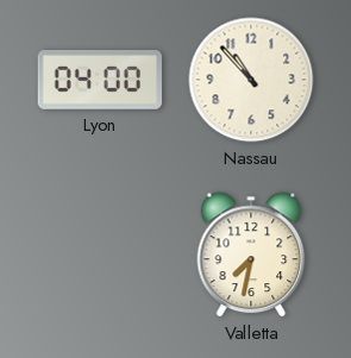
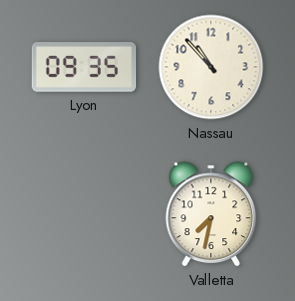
Lyon: 04:00 -> 09:35
